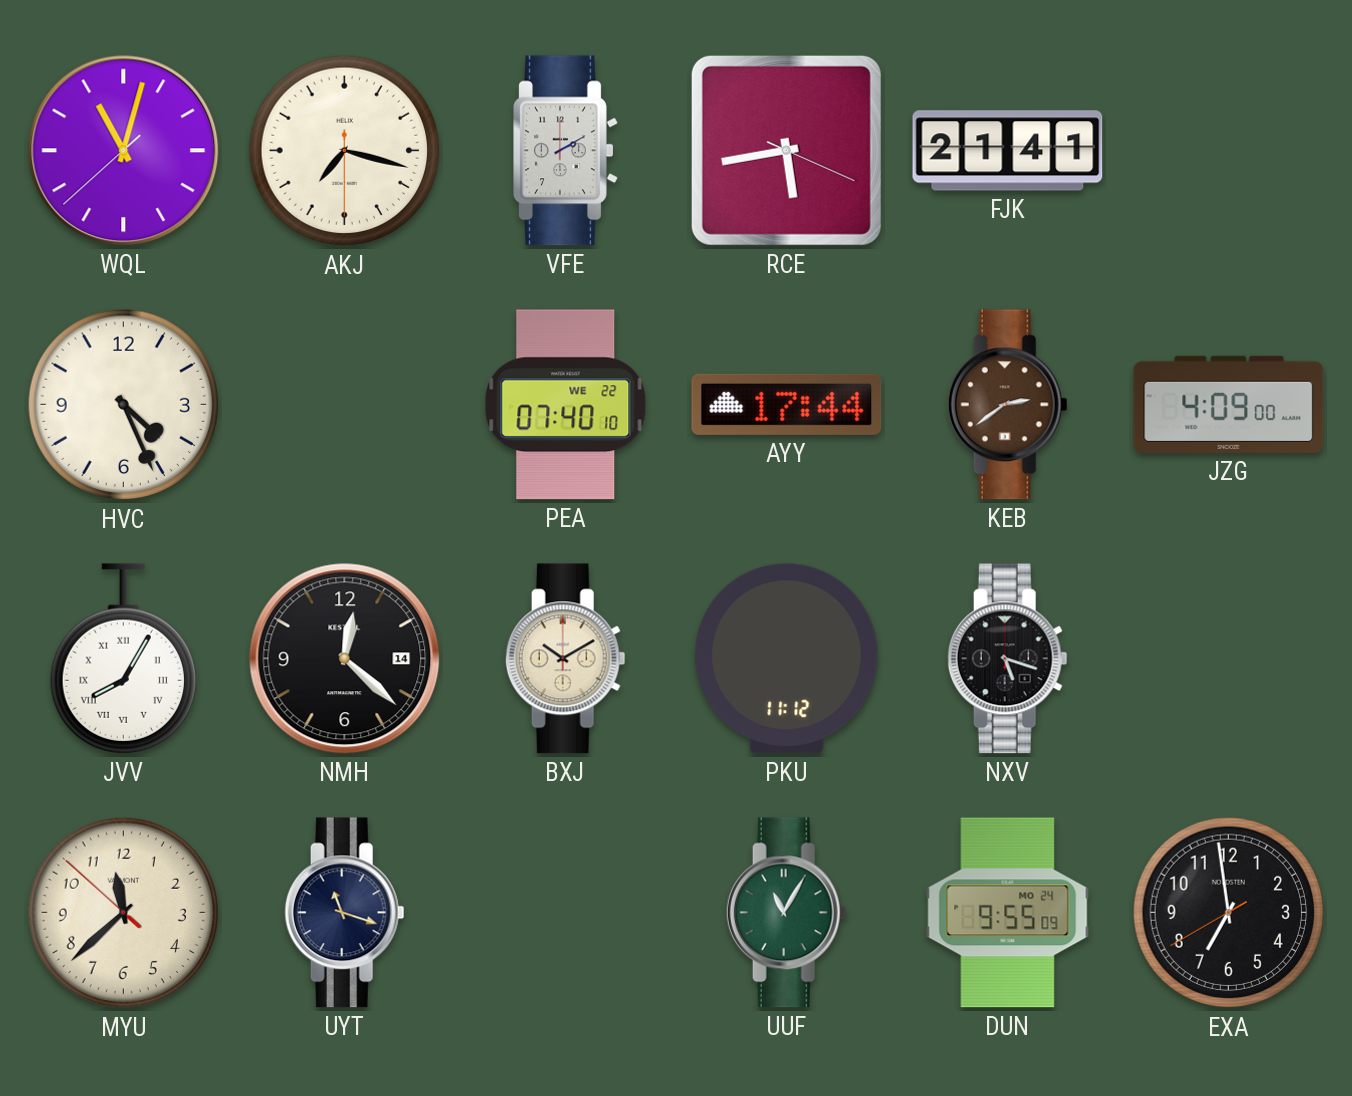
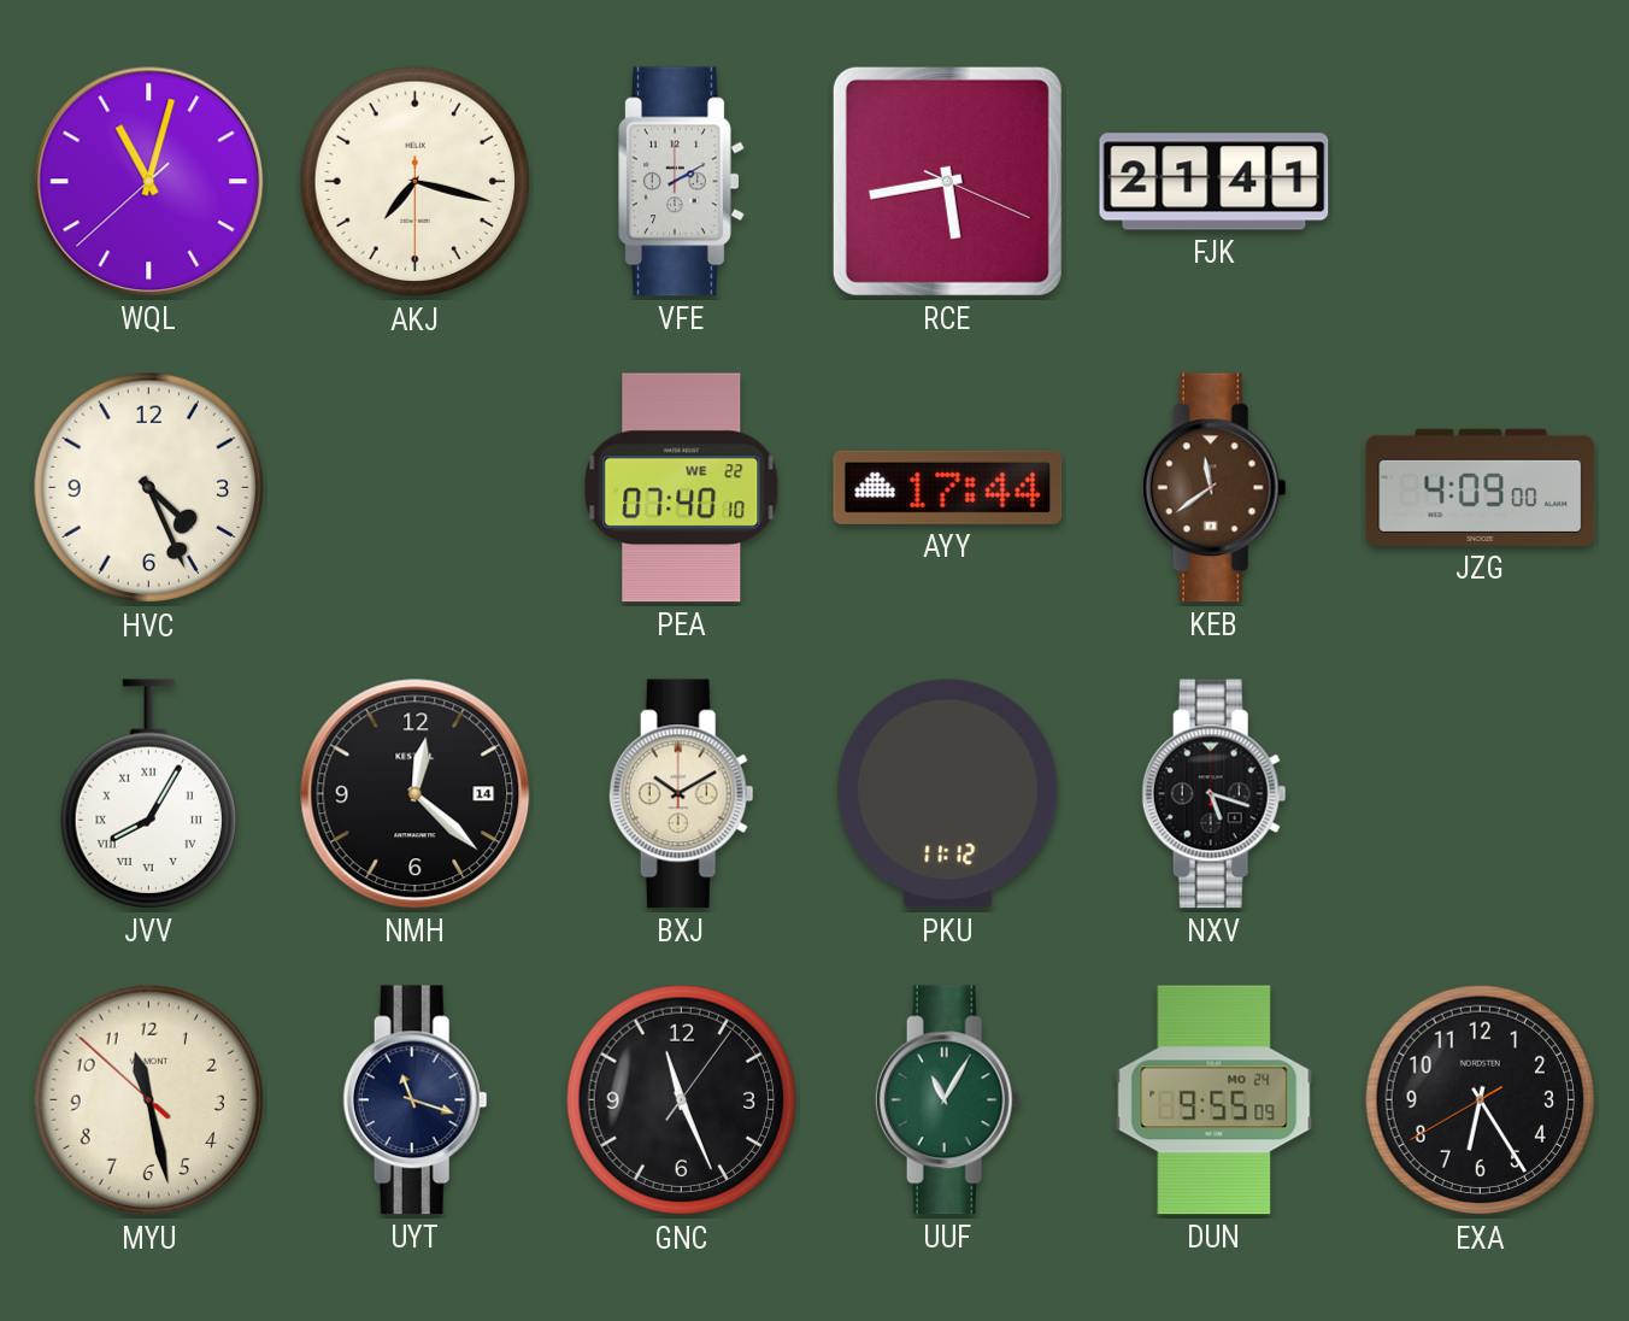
KEB: 2:39 -> 11:39
MYU: 11:37 -> 11:27
GNC: none -> 11:26
EXA: 6:58 -> 6:24
